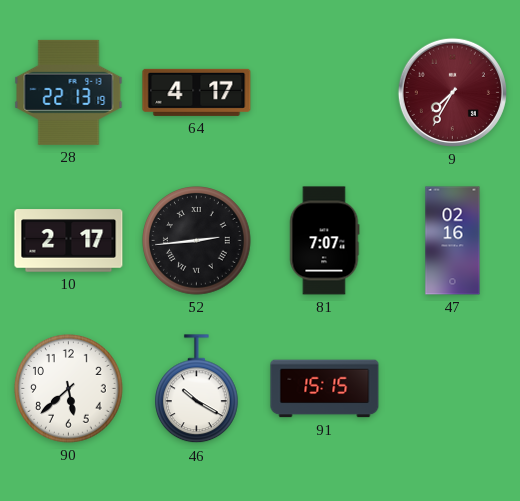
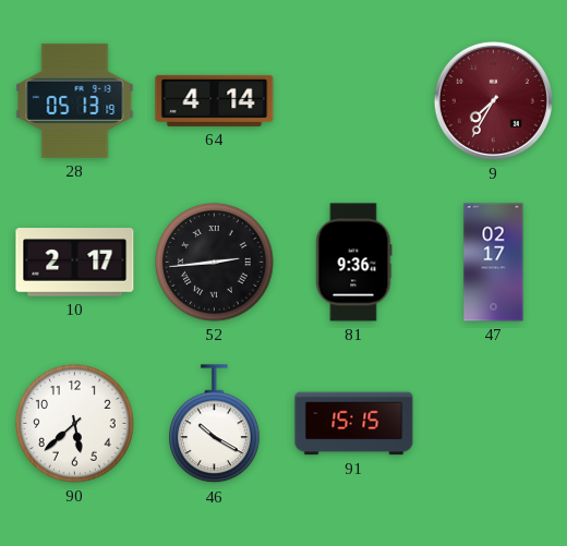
28: 22:13 -> 05:13
64: 4:17 -> 4:14
81: 7:07 -> 9:36
47: 02:16 -> 02:17
